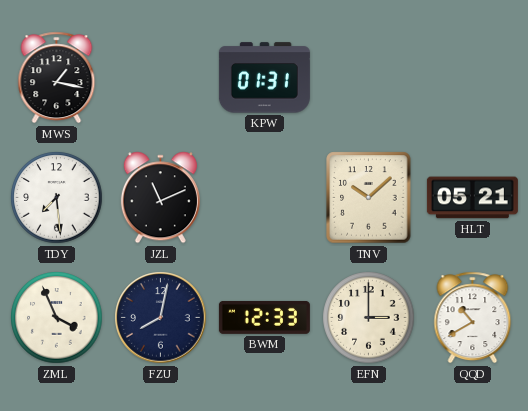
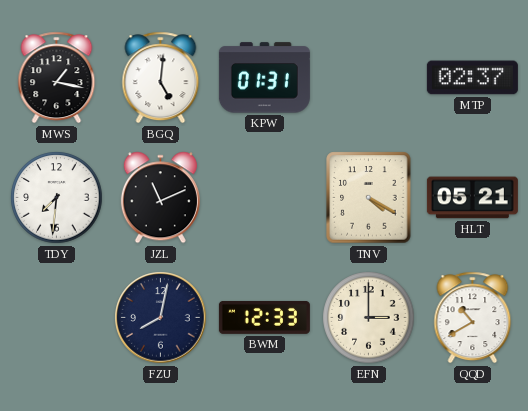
BGQ: none -> 5:01
MTP: none -> 02:37
TDY: 7:29 -> 7:31
TNV: 10:08 -> 4:20
ZML: 3:56 -> none
